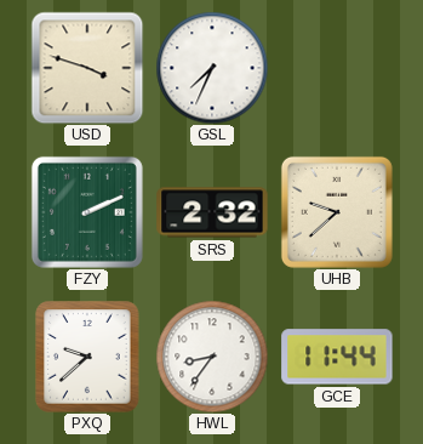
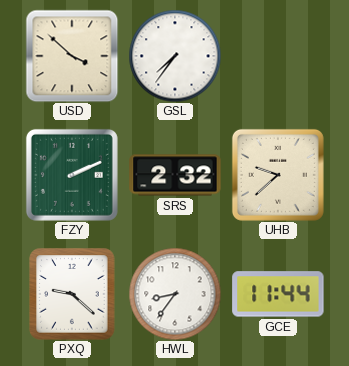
USD: 3:48 -> 3:52
GSL: 7:34 -> 7:36
PXQ: 9:38 -> 9:22
